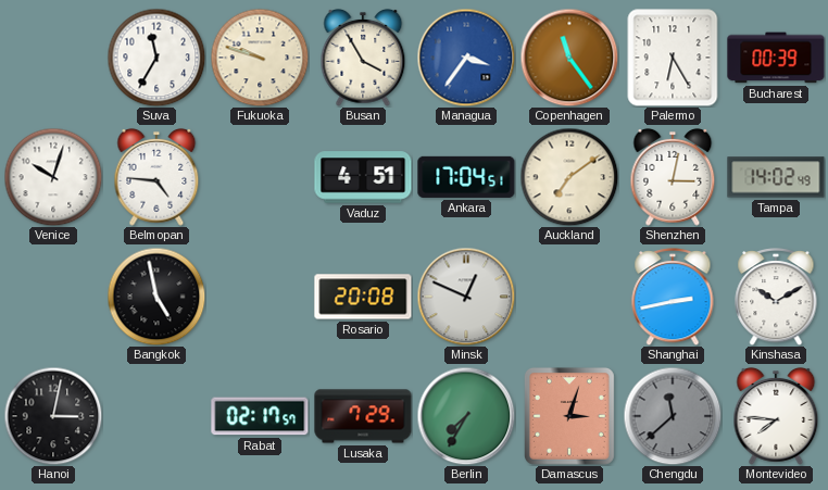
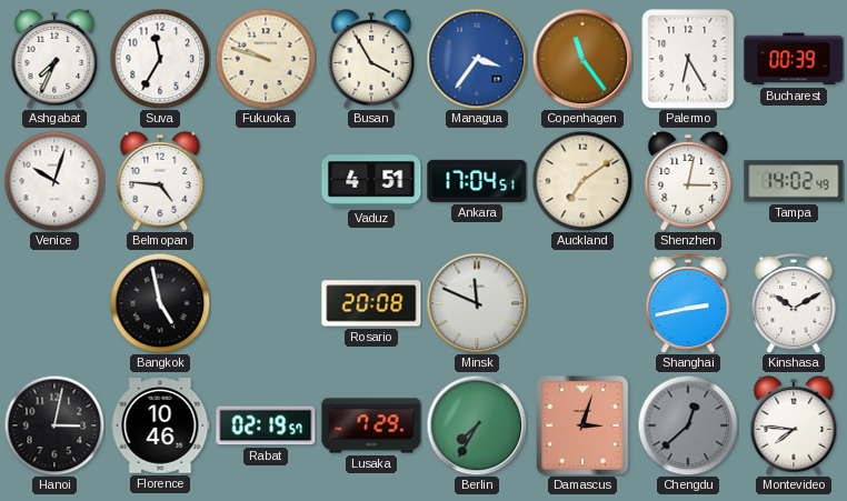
Ashgabat: none -> 7:34
Minsk: 12:49 -> 11:49
Florence: none -> 10:46
Rabat: 02:17 -> 02:19
Chengdu: 11:38 -> 12:38
